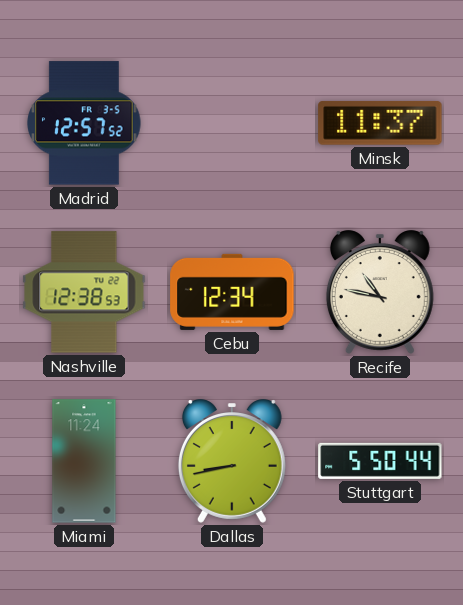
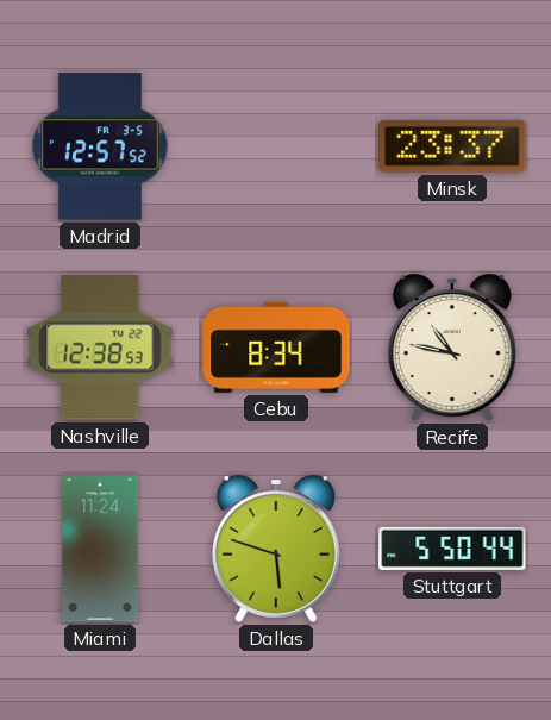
Minsk: 11:37 -> 23:37
Cebu: 12:34 -> 8:34
Dallas: 8:43 -> 5:48
